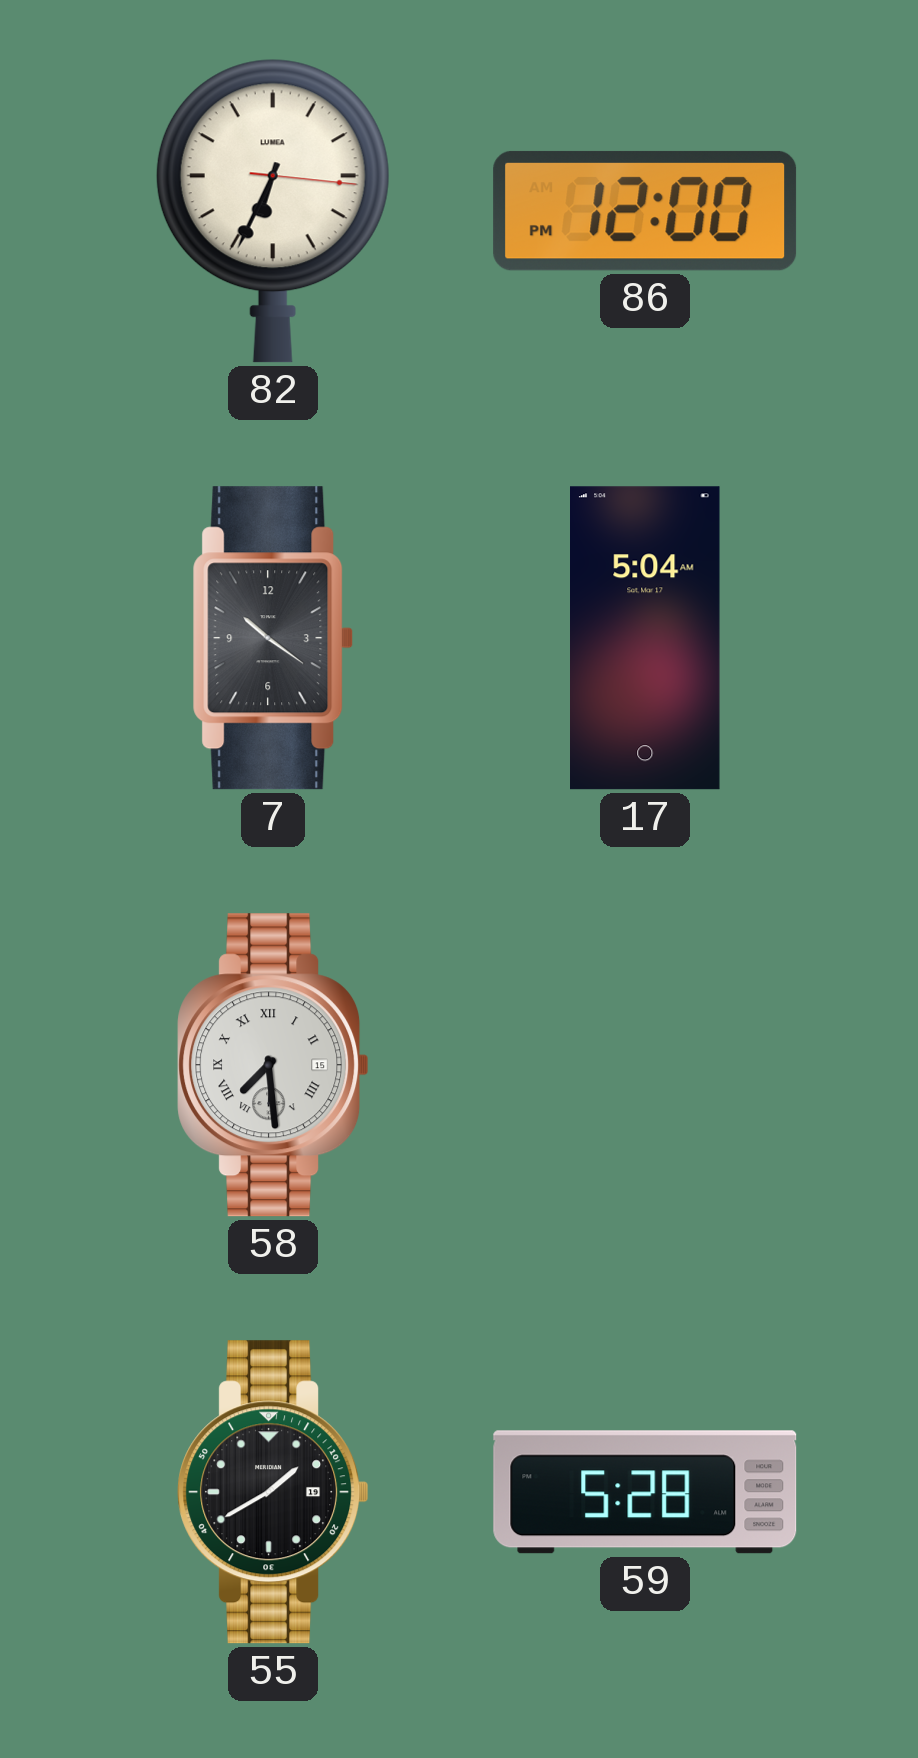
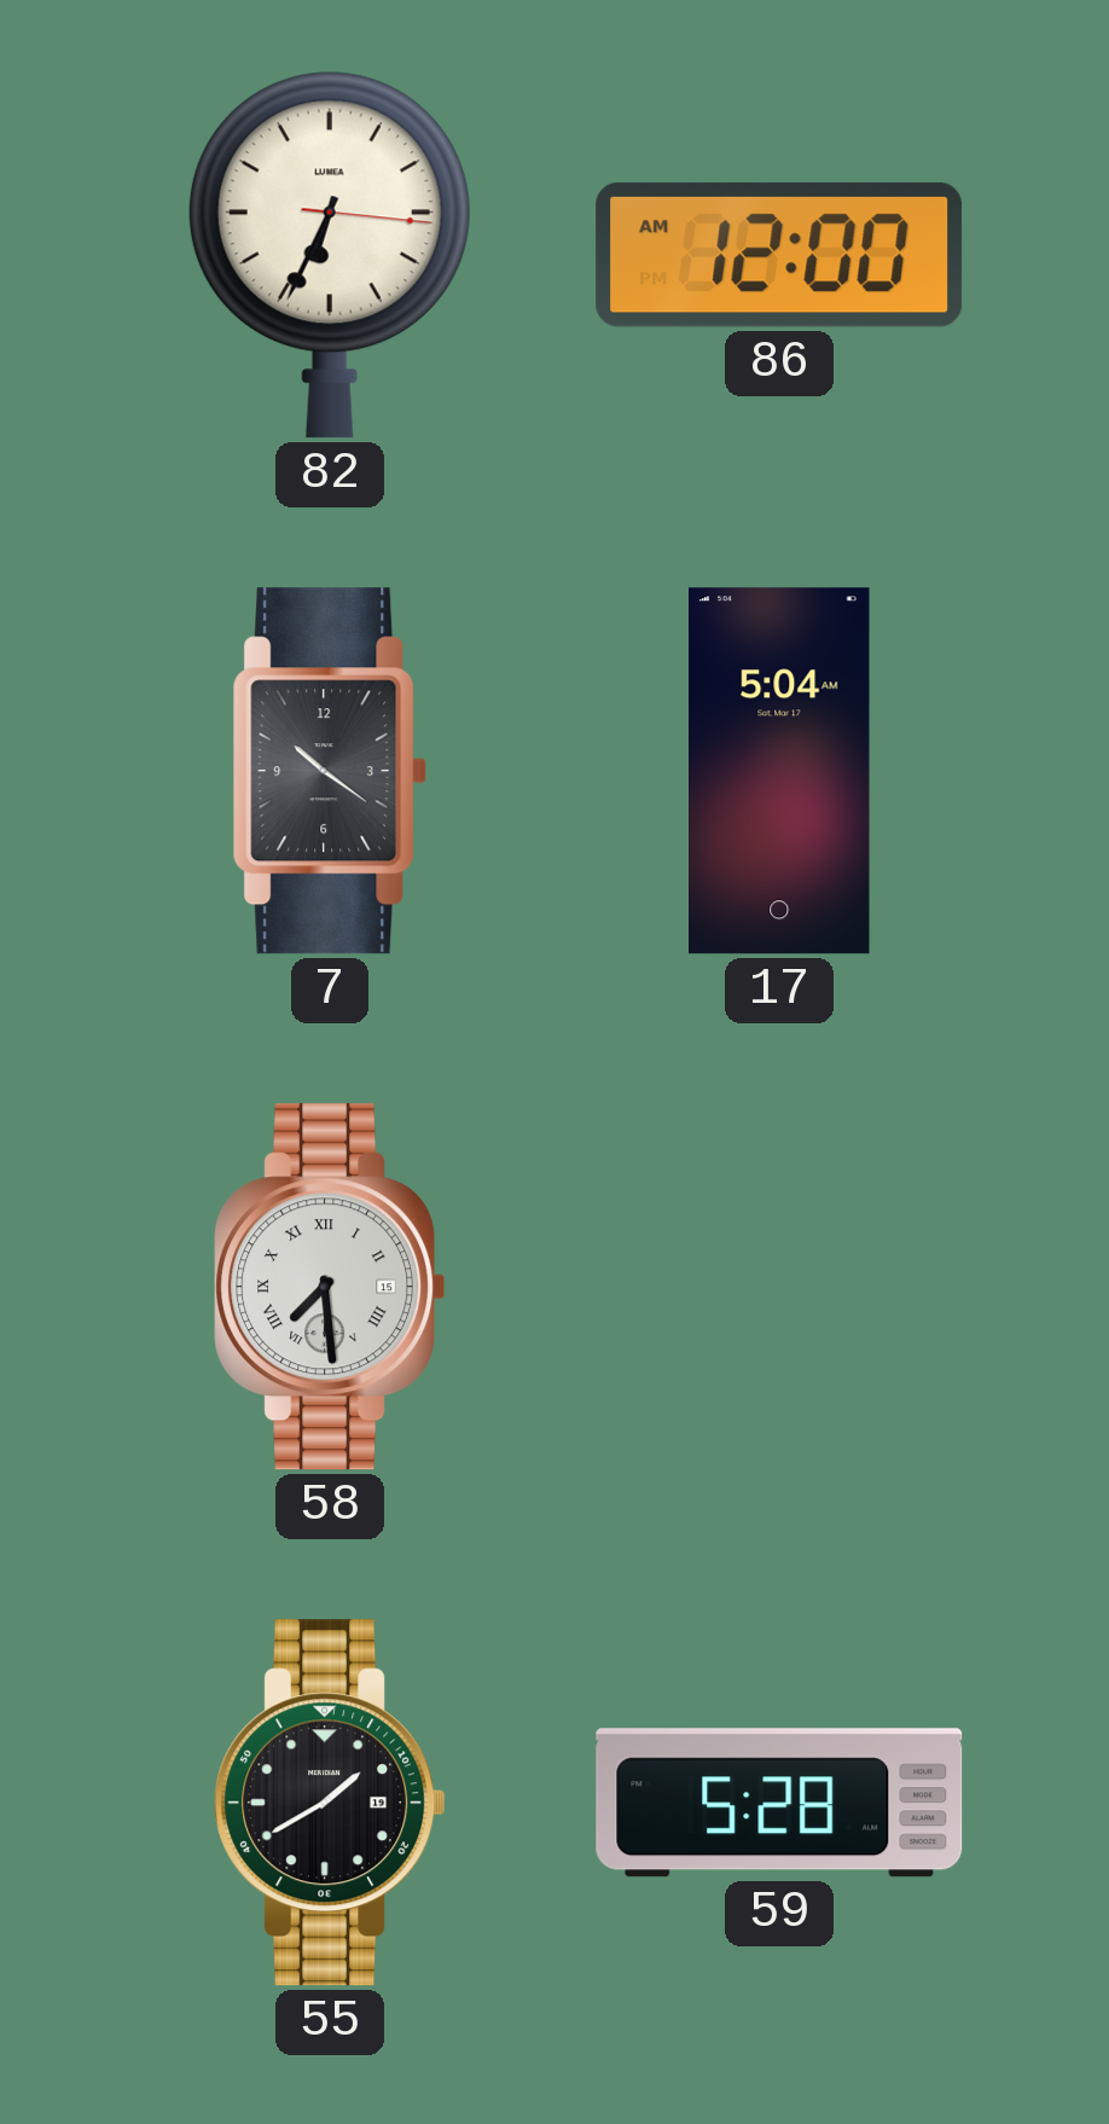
86: 12:00 PM -> 12:00 AM
